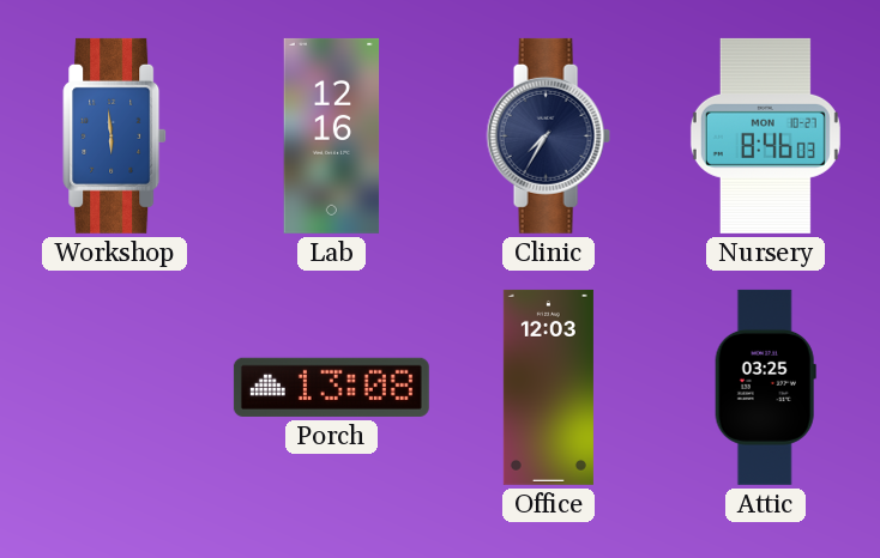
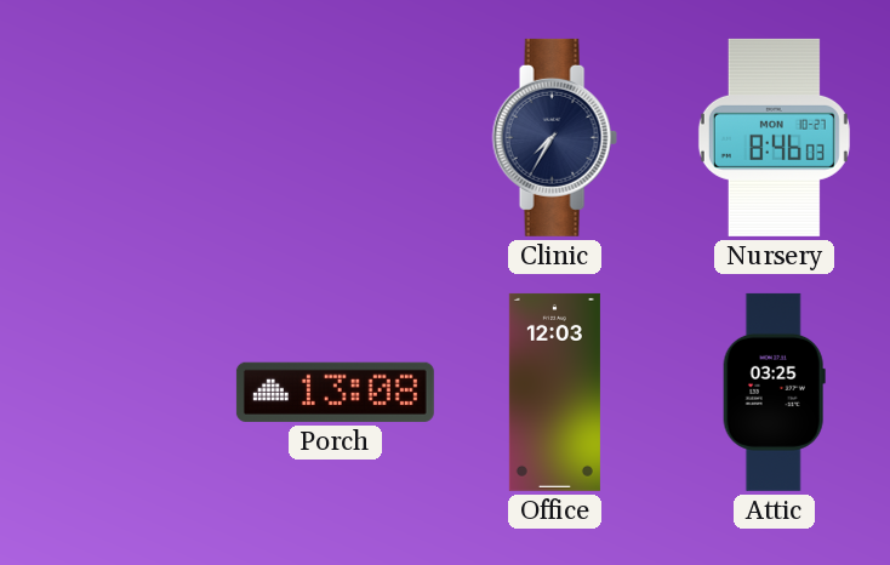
Workshop: 5:59 -> none
Lab: 12:16 -> none
